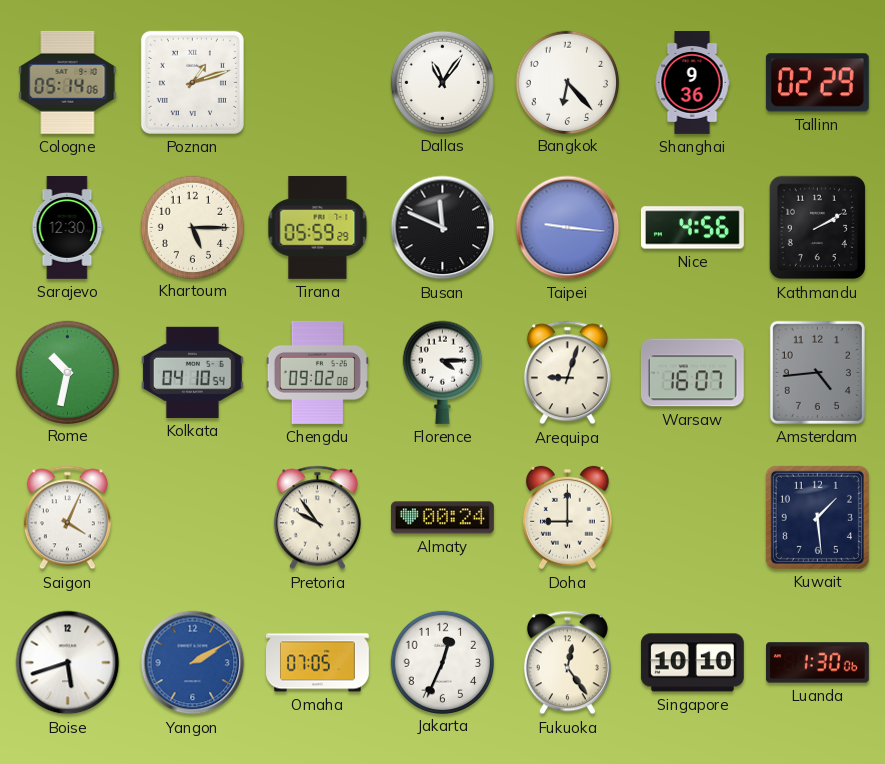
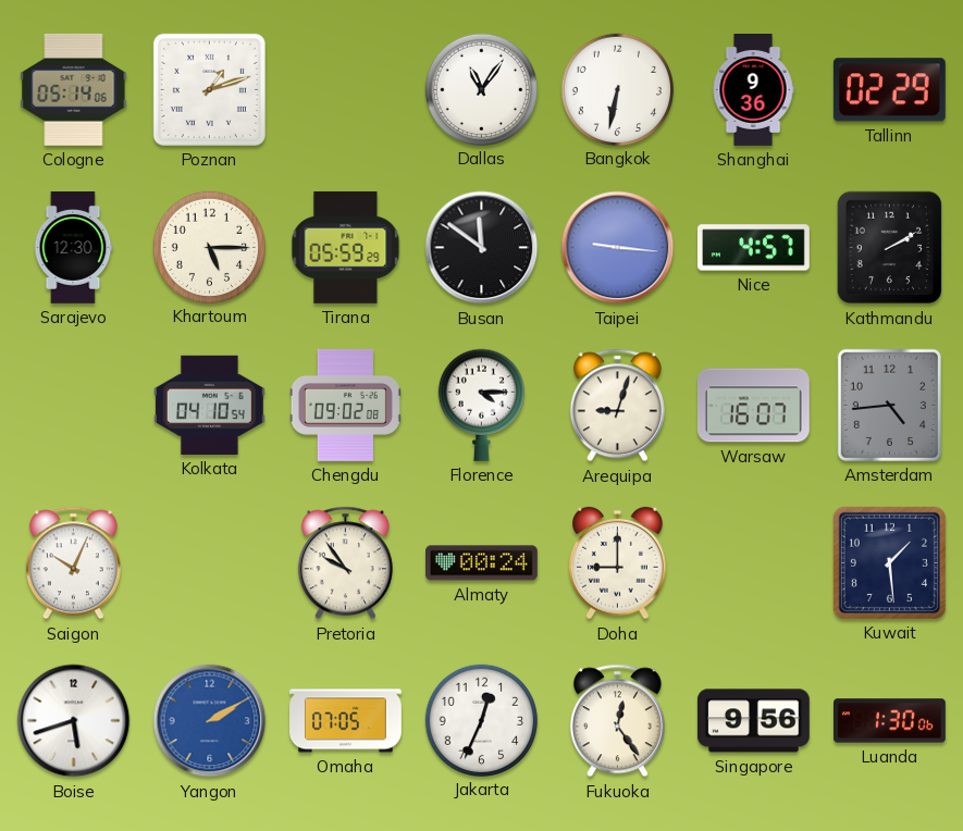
Bangkok: 6:23 -> 6:32
Busan: 11:49 -> 11:51
Nice: 4:56 -> 4:57
Rome: 10:32 -> none
Saigon: 4:04 -> 10:04
Singapore: 10:10 -> 9:56
